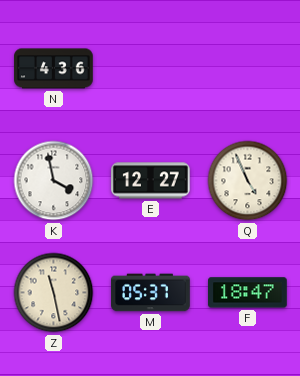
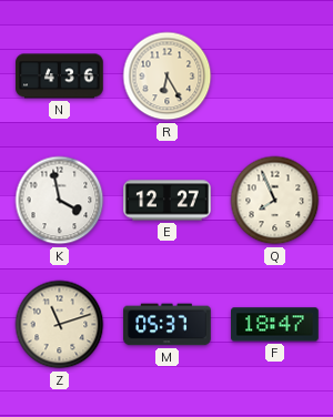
R: none -> 6:25
Q: 4:56 -> 7:56
Z: 11:28 -> 11:12
